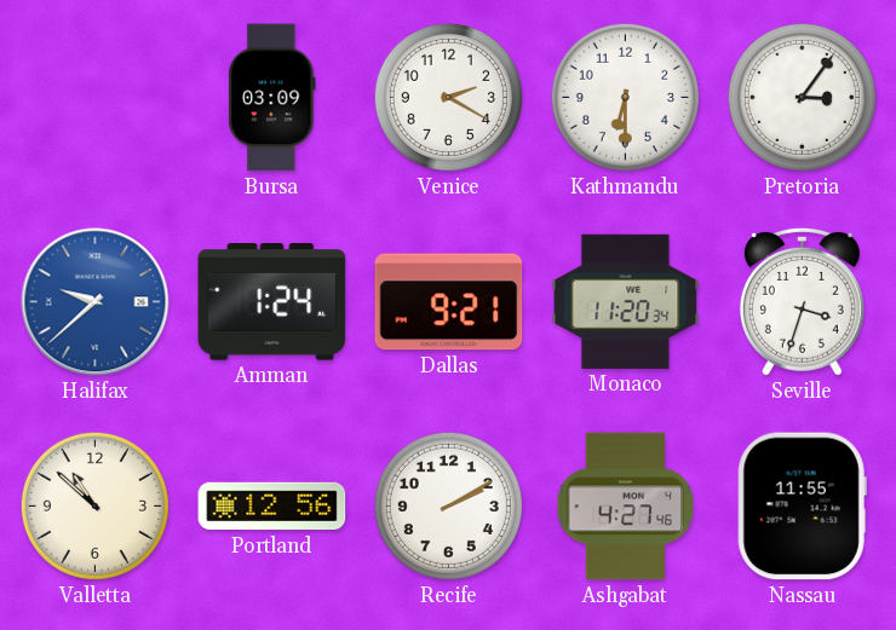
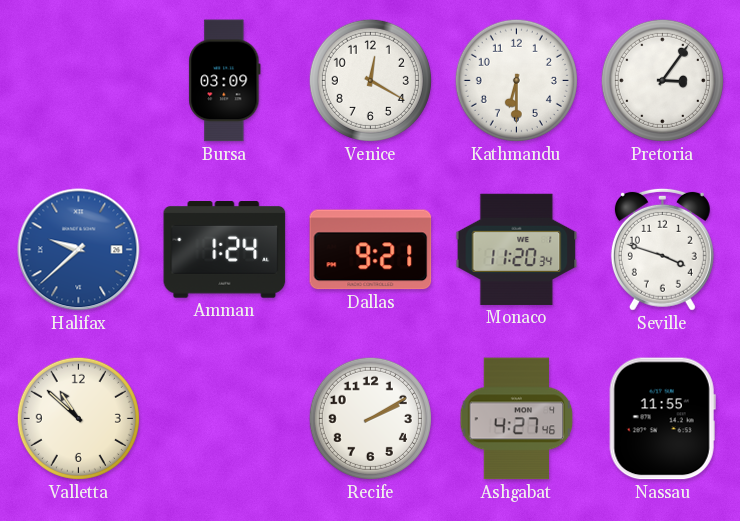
Venice: 2:20 -> 12:20
Seville: 3:33 -> 3:48
Portland: 12:56 -> none
